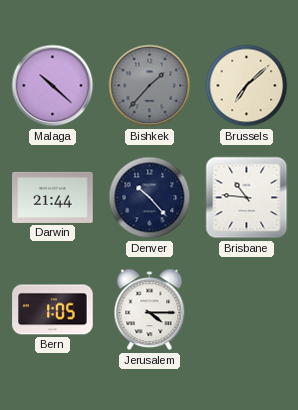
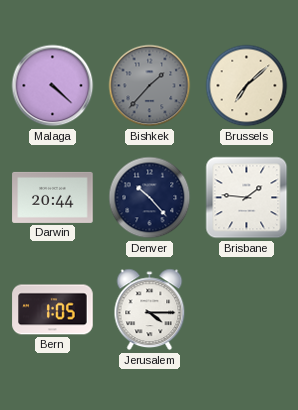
Malaga: 10:22 -> 4:22
Darwin: 21:44 -> 20:44
Brisbane: 10:46 -> 1:46
